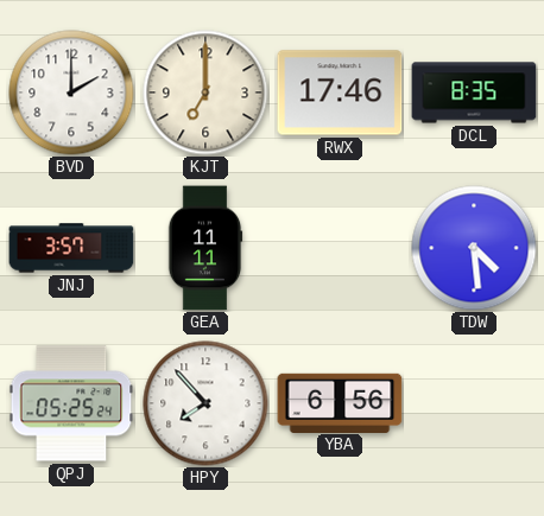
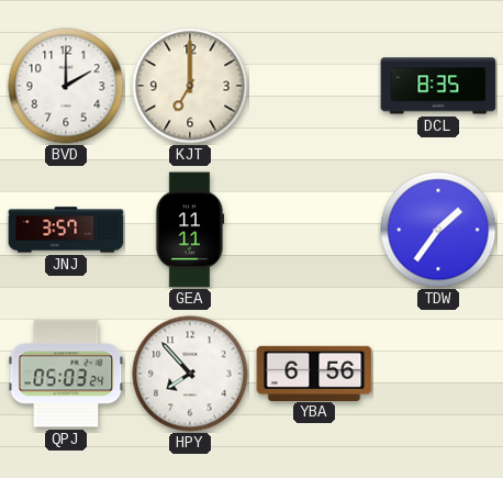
RWX: 17:46 -> none
TDW: 4:29 -> 1:36
QPJ: 05:25 -> 05:03
